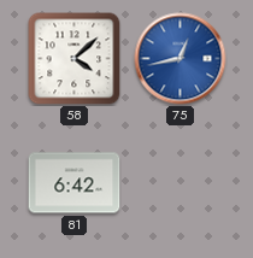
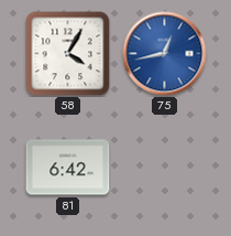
58: 4:08 -> 4:05
